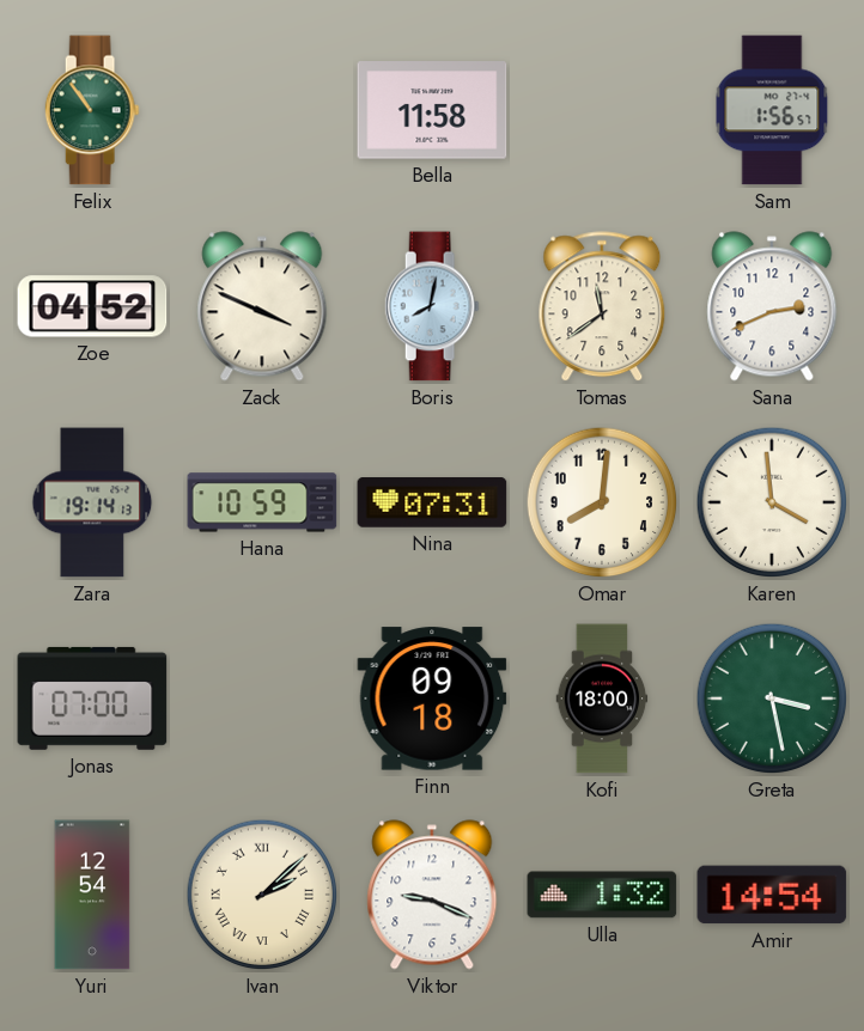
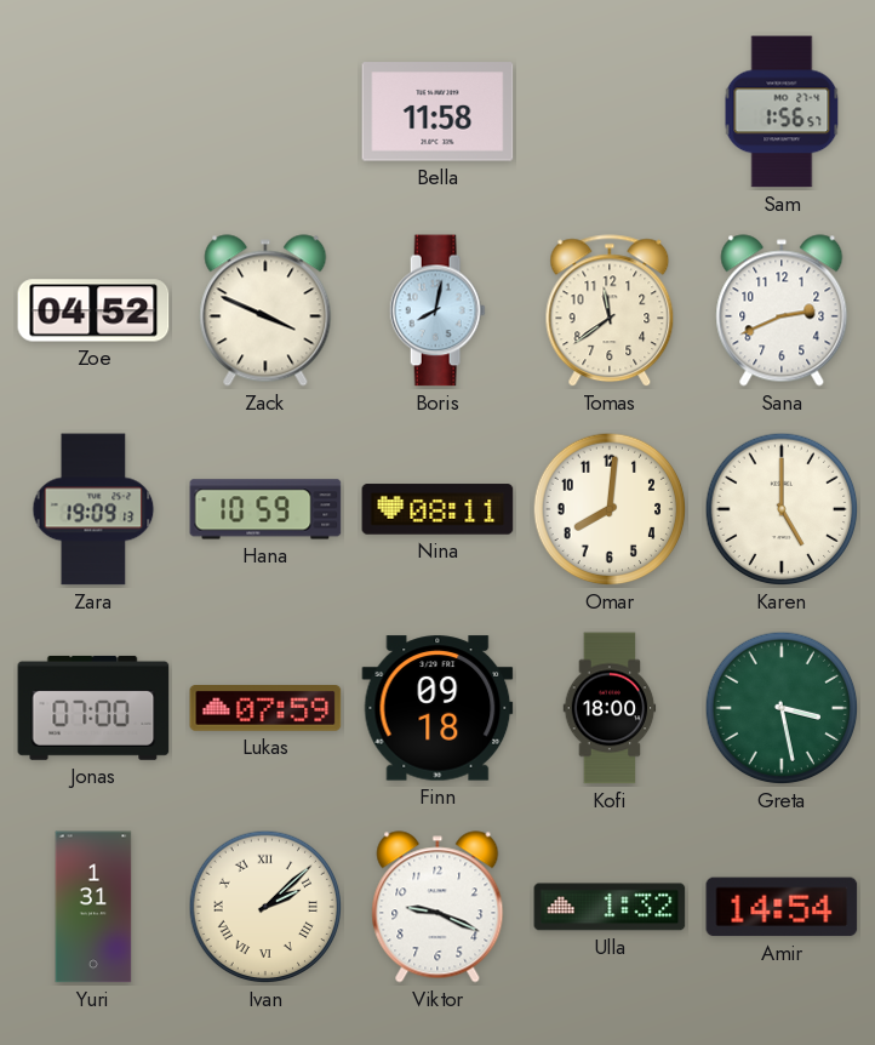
Felix: 10:54 -> none
Zara: 19:14 -> 19:09
Nina: 07:31 -> 08:11
Karen: 3:59 -> 5:00
Lukas: none -> 07:59
Yuri: 12:54 -> 1:31
